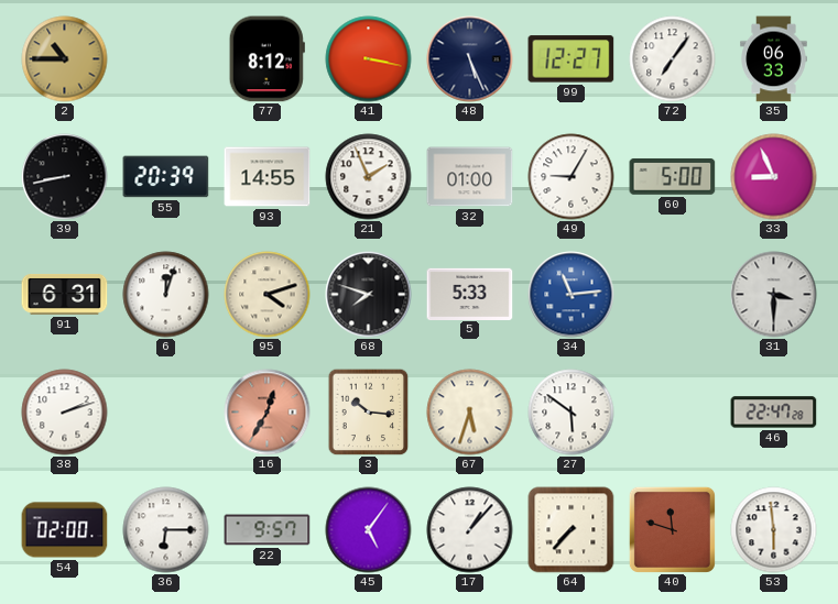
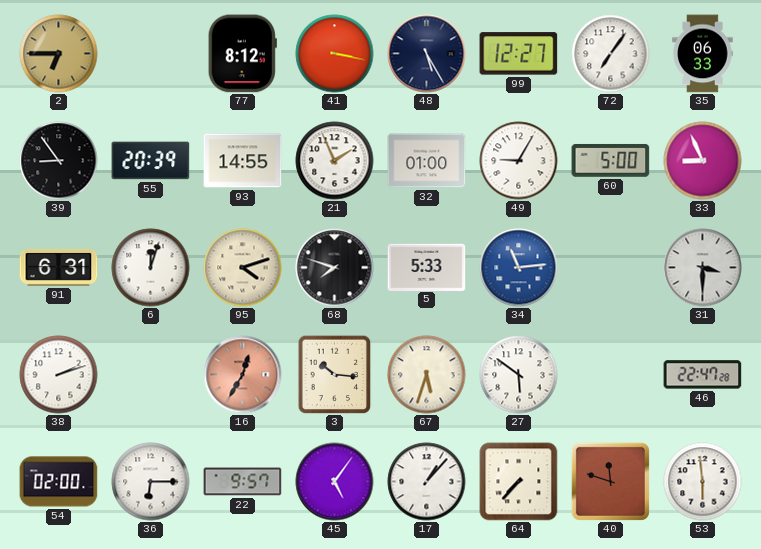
2: 10:45 -> 6:45
48: 5:26 -> 5:25
39: 8:43 -> 8:54
